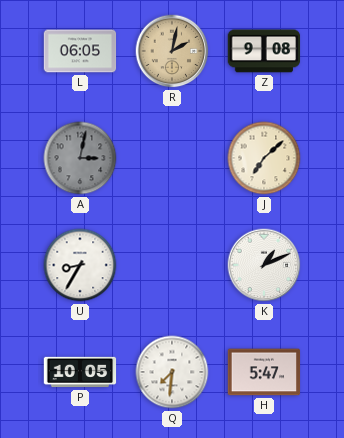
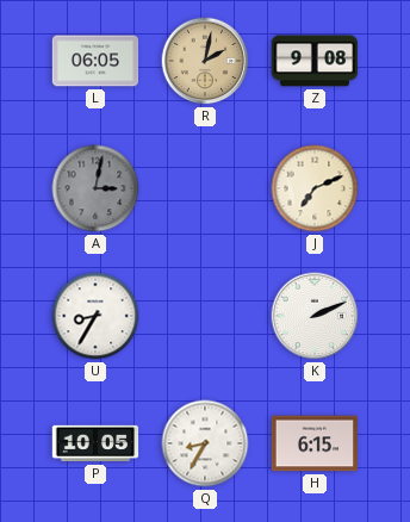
J: 7:08 -> 7:11
K: 1:11 -> 2:11
Q: 7:31 -> 8:35
H: 5:47 -> 6:15
